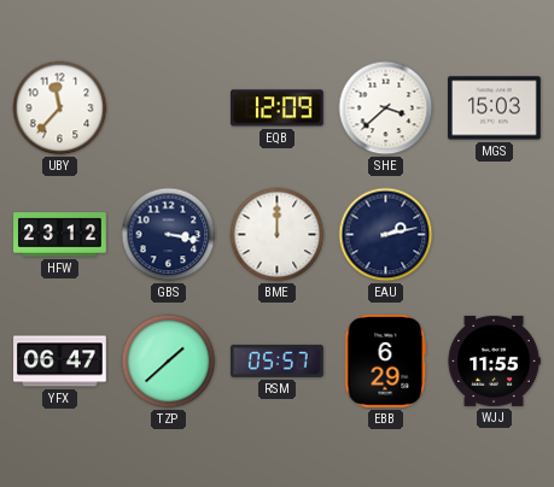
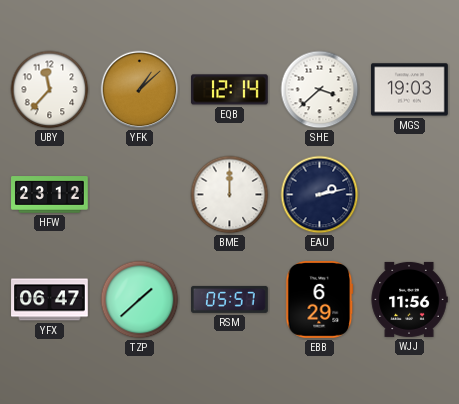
YFK: none -> 1:08
EQB: 12:09 -> 12:14
MGS: 15:03 -> 19:03
GBS: 3:17 -> none
WJJ: 11:55 -> 11:56
